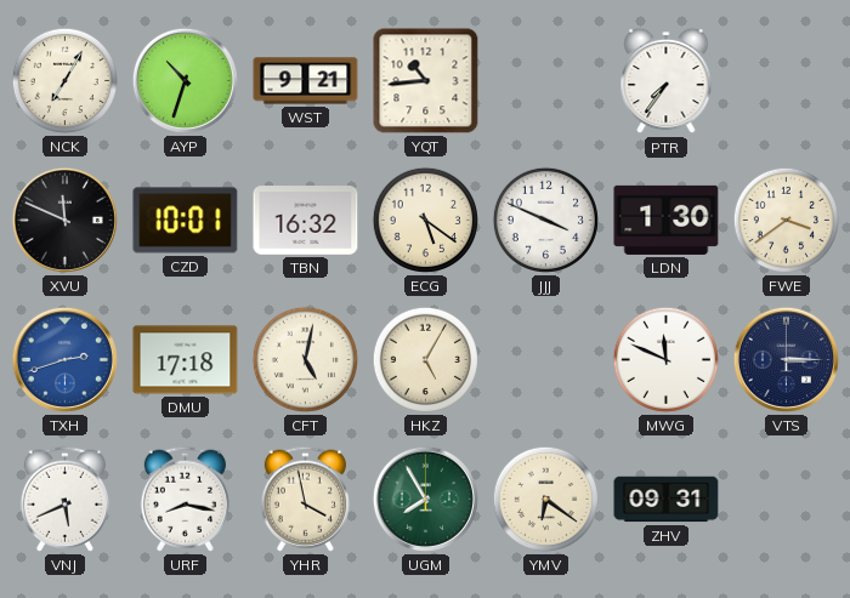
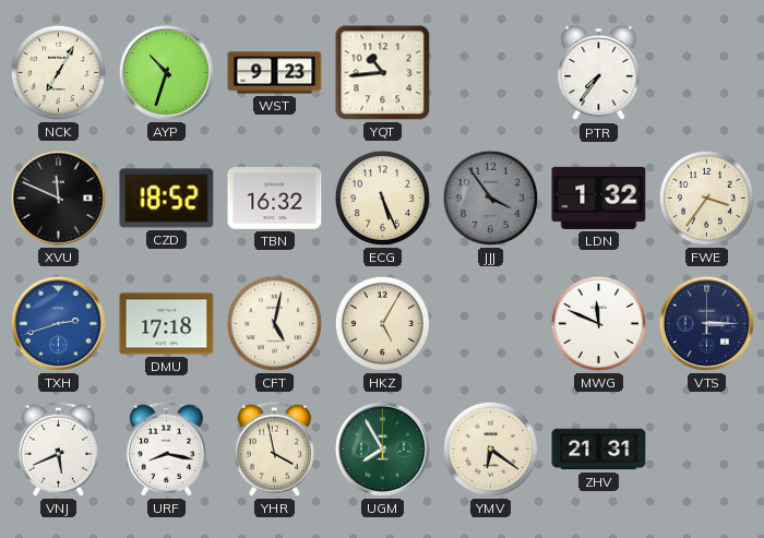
WST: 9:21 -> 9:23
CZD: 10:01 -> 18:52
ECG: 5:21 -> 5:26
JJJ: 3:49 -> 3:54
JJJ dial: white -> grey
LDN: 1:30 -> 1:32
FWE: 3:39 -> 3:36
ZHV: 09:31 -> 21:31
